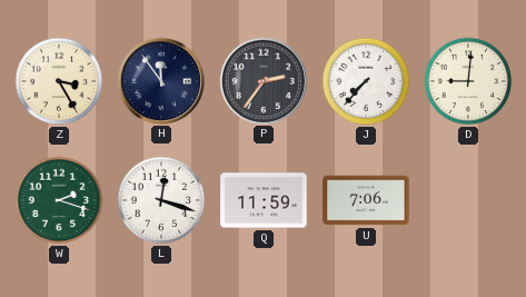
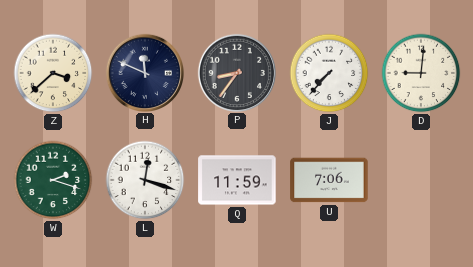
Z: 3:25 -> 3:38
H: 11:54 -> 11:49
P: 2:36 -> 8:36
